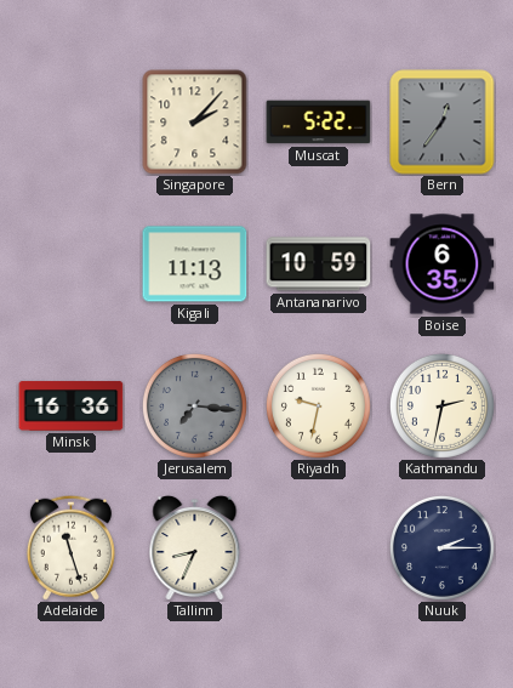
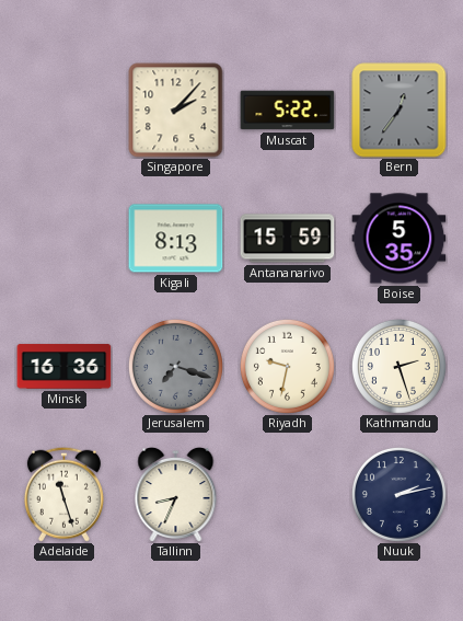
Kigali: 11:13 -> 8:13
Antananarivo: 10:59 -> 15:59
Boise: 6:35 -> 5:35
Jerusalem: 7:16 -> 7:18
Kathmandu: 2:32 -> 2:27
Nuuk: 2:15 -> 2:13
